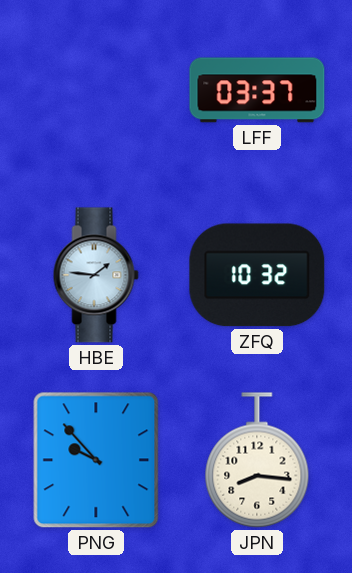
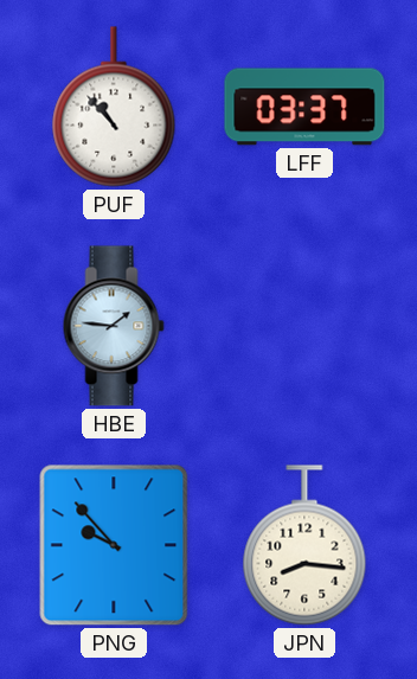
PUF: none -> 10:53
ZFQ: 10:32 -> none
